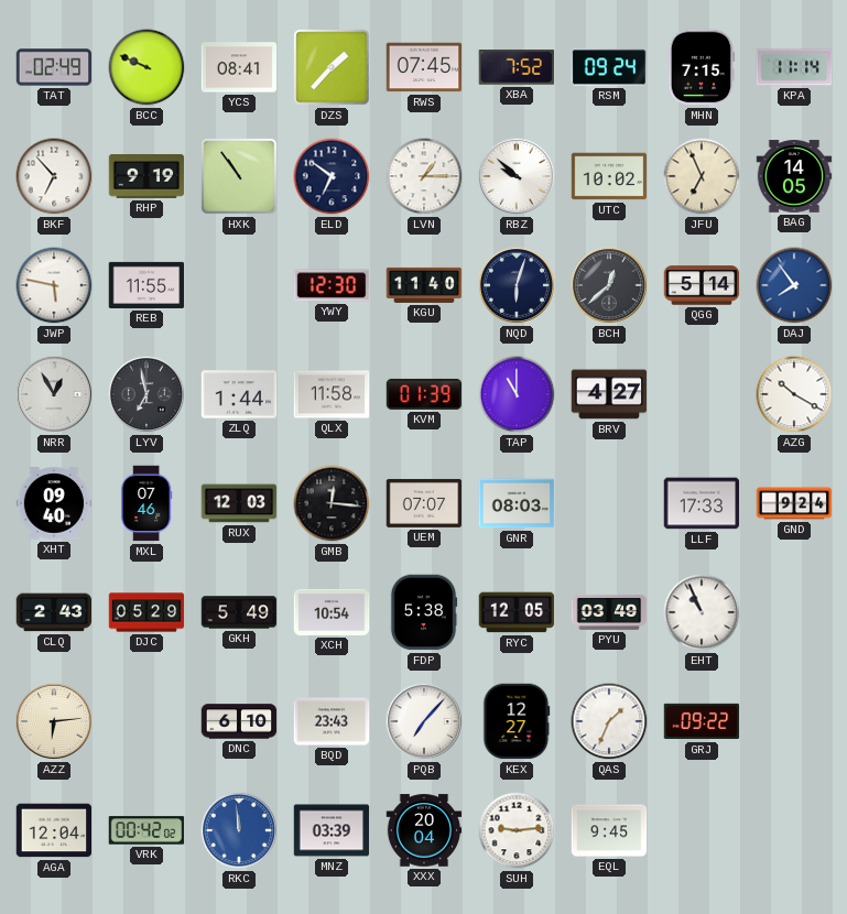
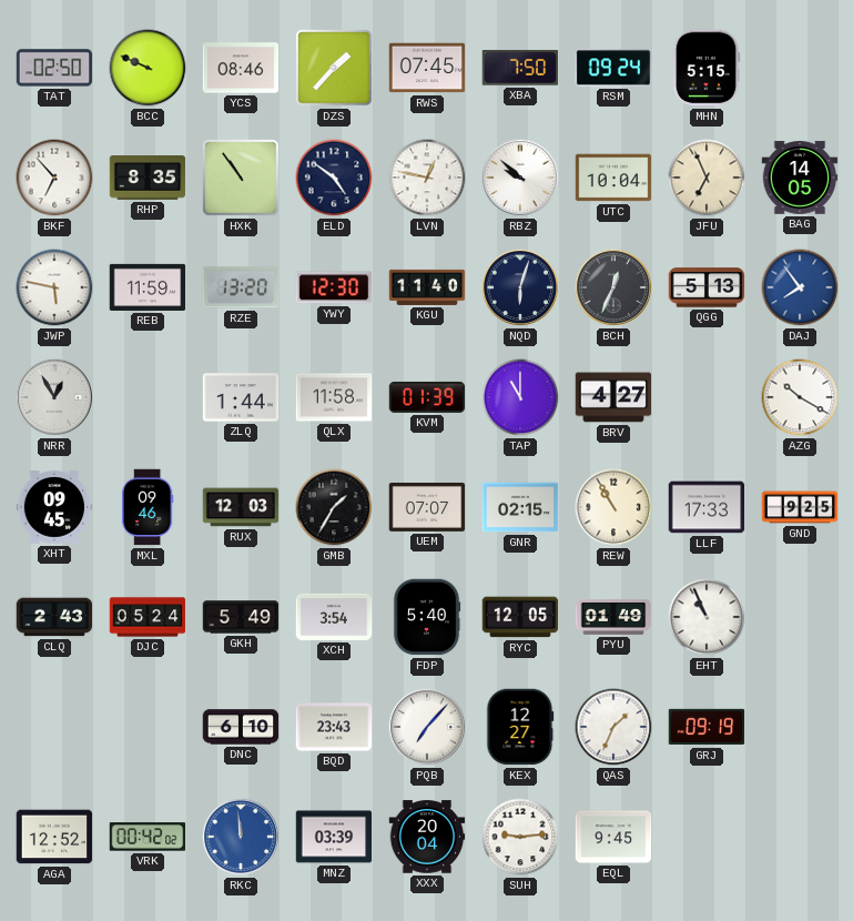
TAT: 02:49 -> 02:50
YCS: 08:41 -> 08:46
XBA: 7:52 -> 7:50
MHN: 7:15 -> 5:15
KPA: 11:14 -> none
RHP: 9:19 -> 8:35
ELD: 6:51 -> 4:51
LVN: 1:15 -> 12:47
UTC: 10:02 -> 10:04
REB: 11:55 -> 11:59
RZE: none -> 13:20
BCH: 12:38 -> 12:34
QGG: 5:14 -> 5:13
LYV: 6:58 -> none
XHT: 09:40 -> 09:45
MXL: 07:46 -> 09:46
GMB: 12:16 -> 1:35
GNR: 08:03 -> 02:15
REW: none -> 10:55
GND: 9:24 -> 9:25
DJC: 05:29 -> 05:24
XCH: 10:54 -> 3:54
FDP: 5:38 -> 5:40
PYU: 03:49 -> 01:49
AZZ: 6:14 -> none
GRJ: 09:22 -> 09:19
AGA: 12:04 -> 12:52
